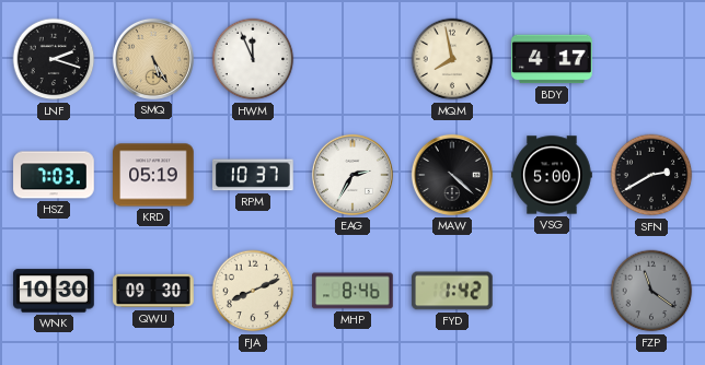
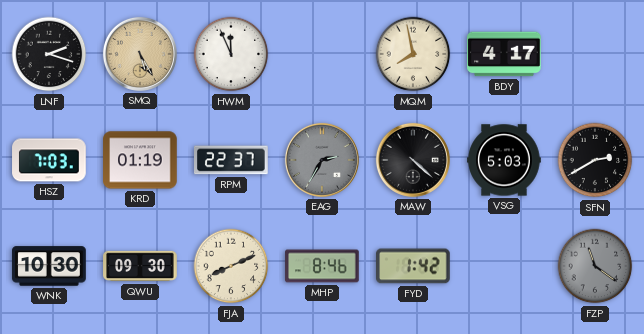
KRD: 05:19 -> 01:19
RPM: 10:37 -> 22:37
EAG dial: white -> grey
VSG: 5:00 -> 5:03
